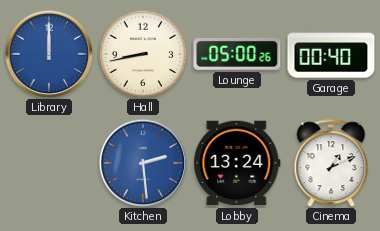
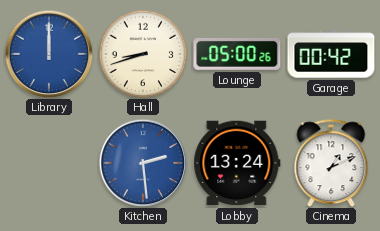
Hall: 8:43 -> 8:42
Garage: 00:40 -> 00:42
